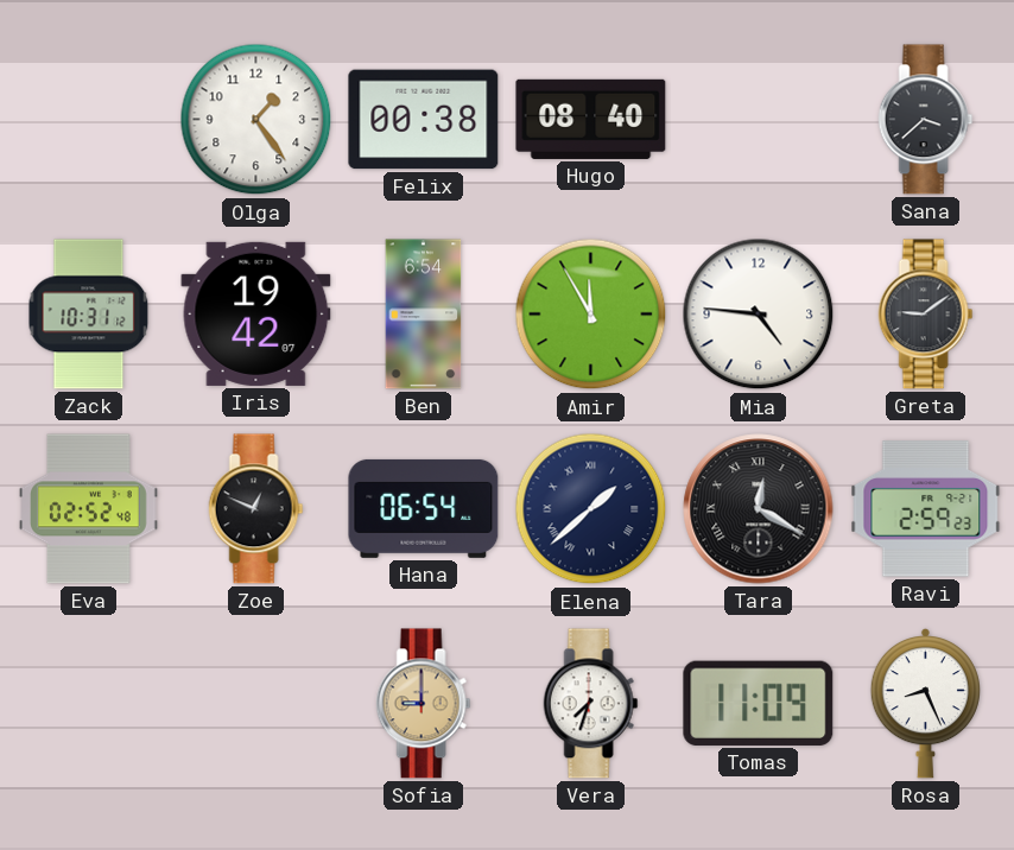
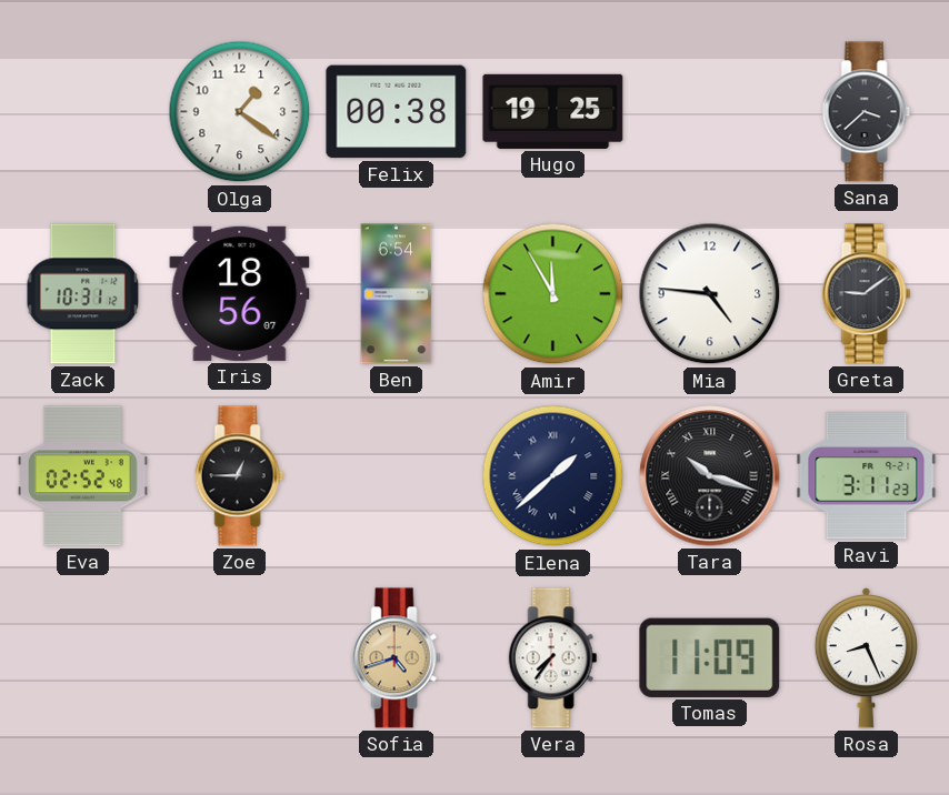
Olga: 1:24 -> 1:21
Hugo: 08:40 -> 19:25
Iris: 19:42 -> 18:56
Zoe: 12:49 -> 12:45
Hana: 06:54 -> none
Tara: 12:20 -> 10:18
Ravi: 2:59 -> 3:11
Sofia: 9:00 -> 4:42
Vera: 7:33 -> 7:36
